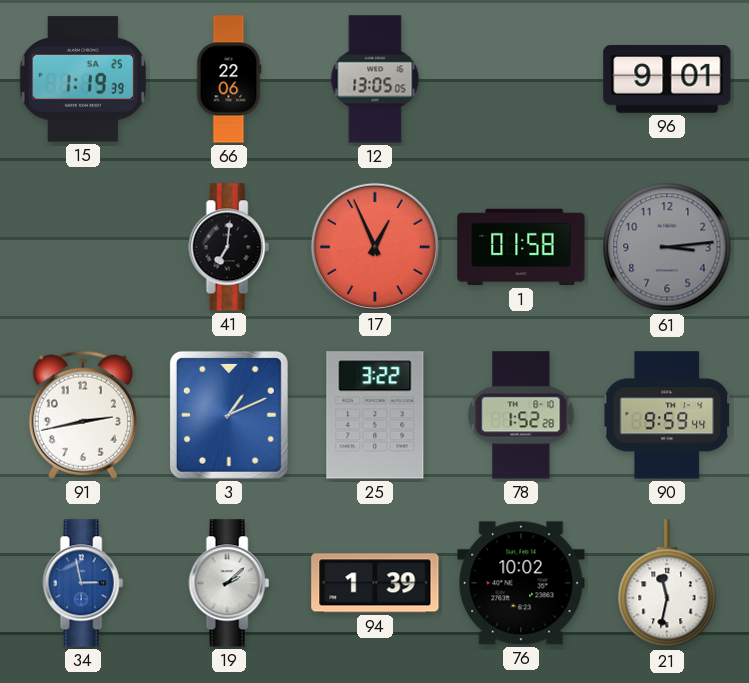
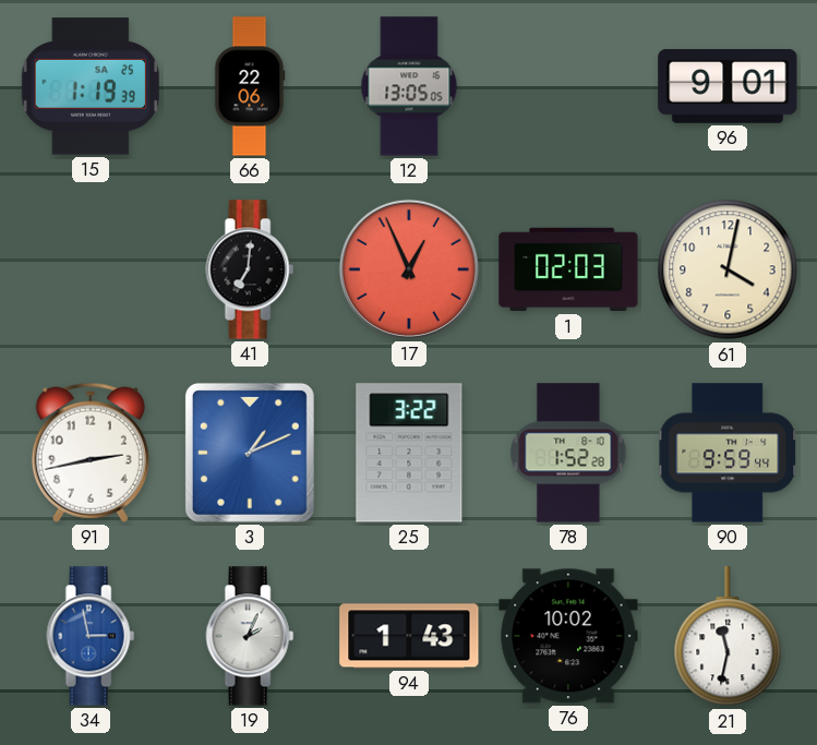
1: 01:58 -> 02:03
61: 3:14 -> 4:02
61 dial: grey -> cream
19: 2:08 -> 2:04
94: 1:39 -> 1:43
